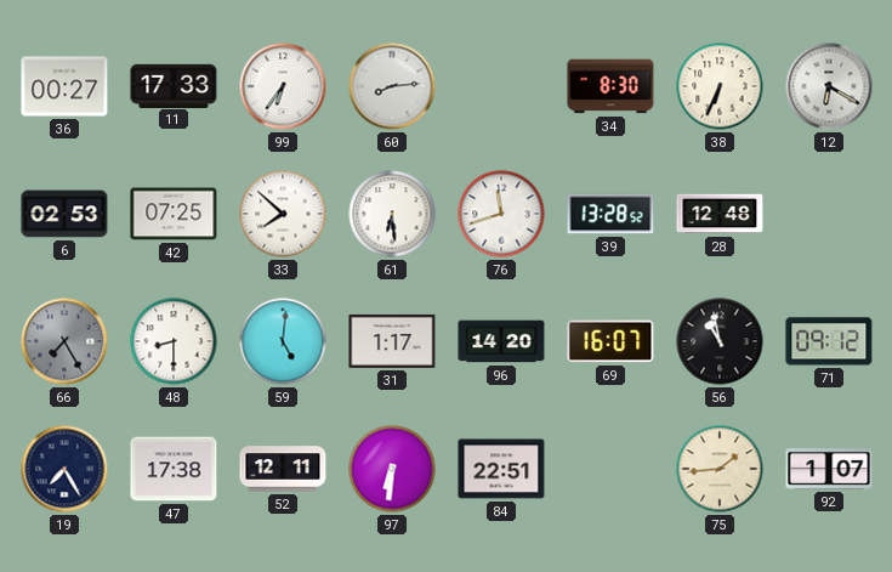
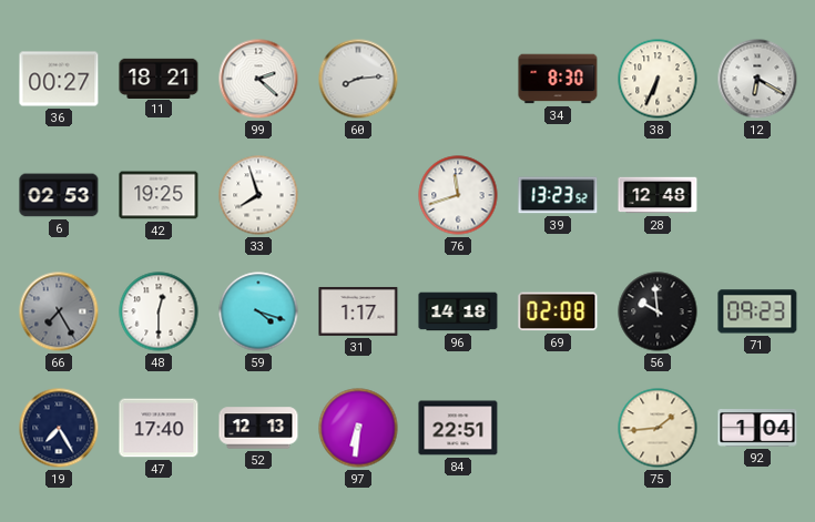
11: 17:33 -> 18:21
99: 6:36 -> 2:22
42: 07:25 -> 19:25
33: 7:52 -> 7:57
61: 6:29 -> none
39: 13:28 -> 13:23
48: 8:30 -> 12:30
59: 5:01 -> 4:18
96: 14:20 -> 14:18
69: 16:07 -> 02:08
56: 10:58 -> 9:59
71: 09:12 -> 09:23
47: 17:38 -> 17:40
52: 12:11 -> 12:13
92: 1:07 -> 1:04
